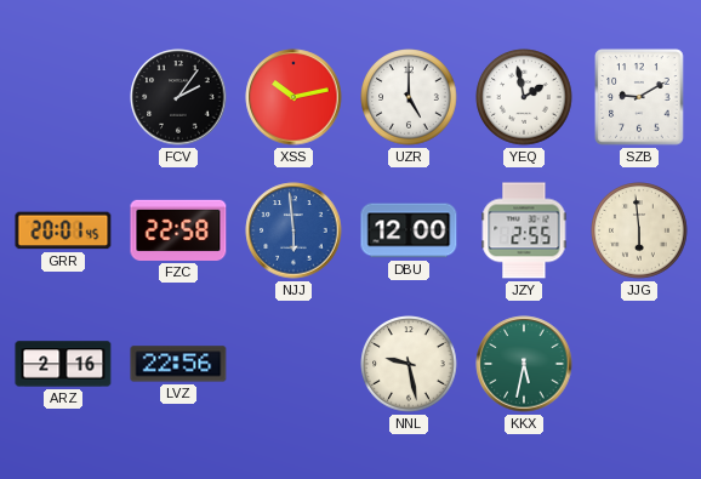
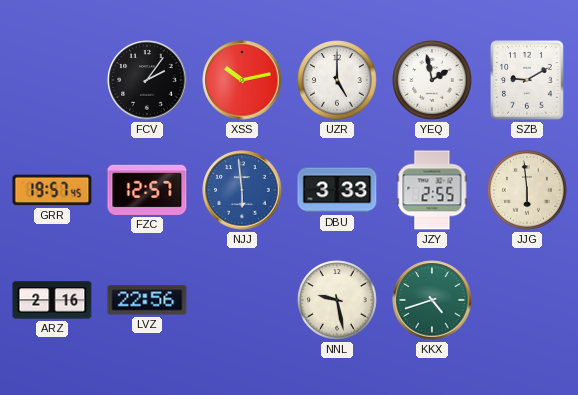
GRR: 20:01 -> 19:57
FZC: 22:58 -> 12:57
DBU: 12:00 -> 3:33
KKX: 5:32 -> 4:42
